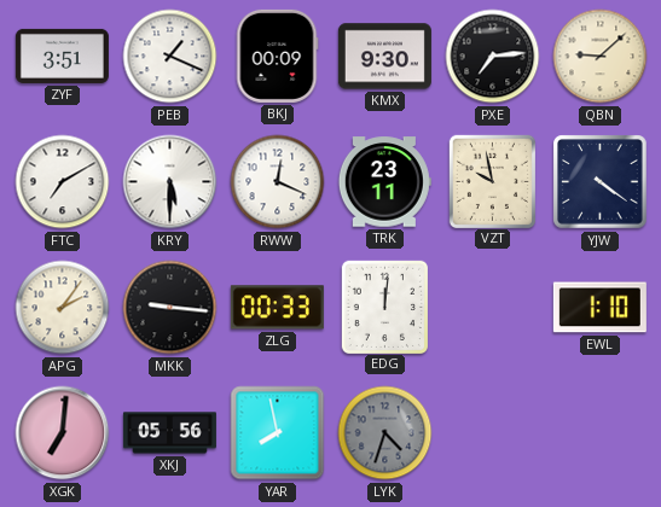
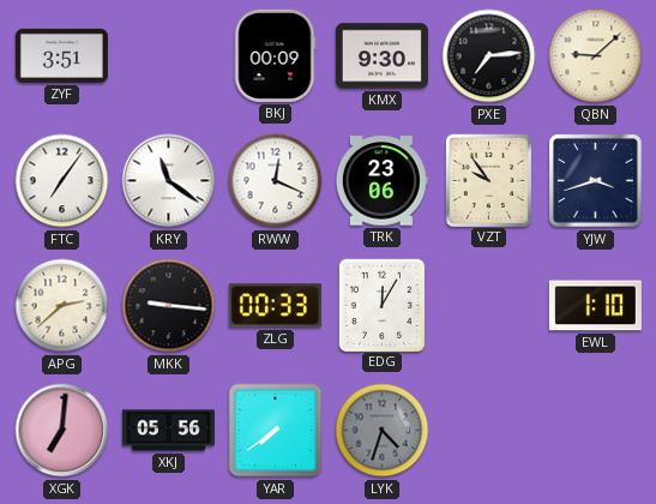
PEB: 1:19 -> none
FTC: 7:10 -> 7:06
KRY: 5:30 -> 11:21
TRK: 23:11 -> 23:06
VZT: 9:58 -> 9:54
YJW: 4:21 -> 3:42
APG: 2:06 -> 2:38
EDG: 12:01 -> 12:05
YAR: 7:58 -> 7:39
